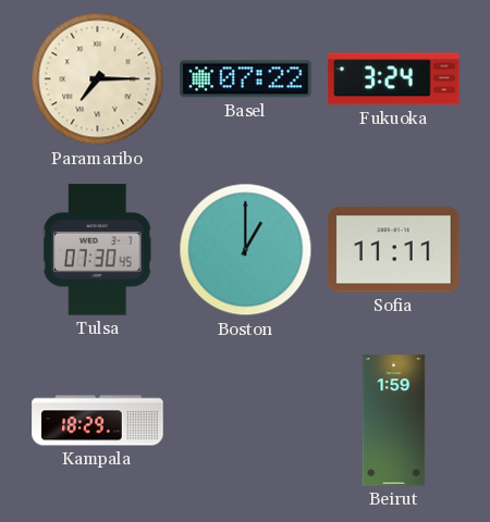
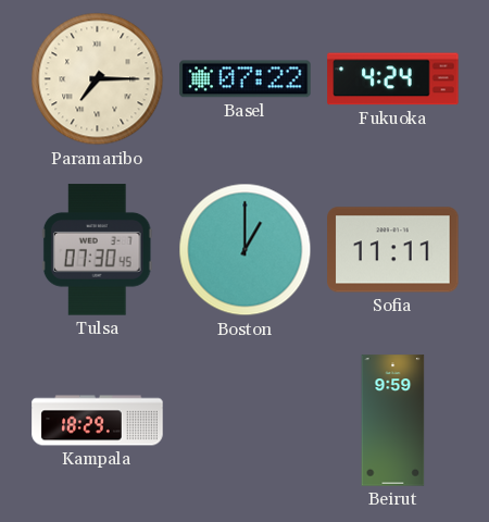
Fukuoka: 3:24 -> 4:24
Beirut: 1:59 -> 9:59
